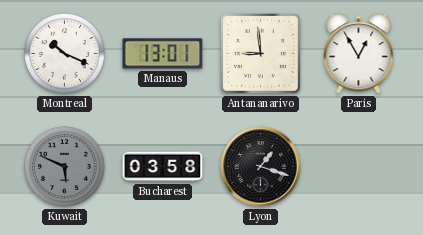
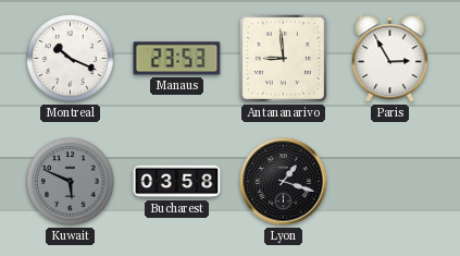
Manaus: 13:01 -> 23:53
Paris: 12:55 -> 2:55
